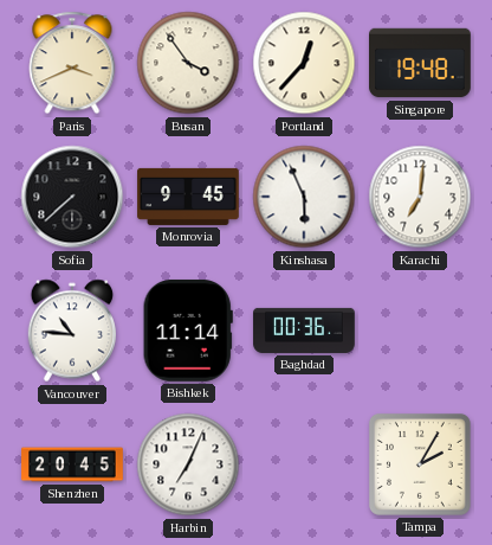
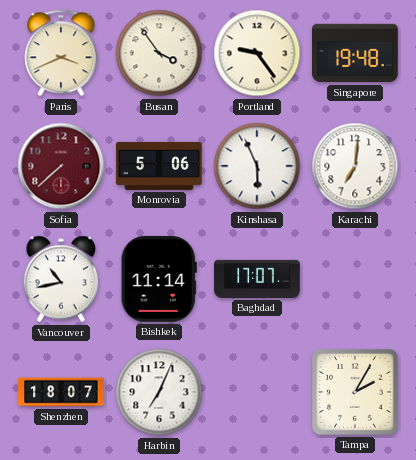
Portland: 12:37 -> 9:24
Sofia dial: black -> burgundy
Monrovia: 9:45 -> 5:06
Vancouver: 10:46 -> 10:43
Baghdad: 00:36 -> 17:07
Shenzhen: 20:45 -> 18:07
